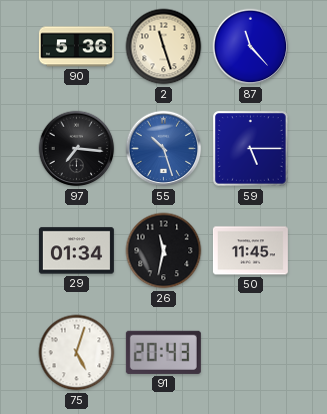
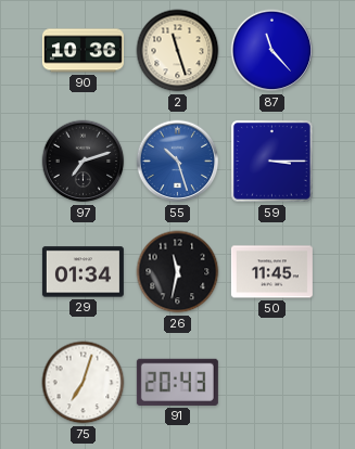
90: 5:36 -> 10:36
97: 7:16 -> 7:12
59: 5:15 -> 3:15
75: 5:03 -> 7:03
